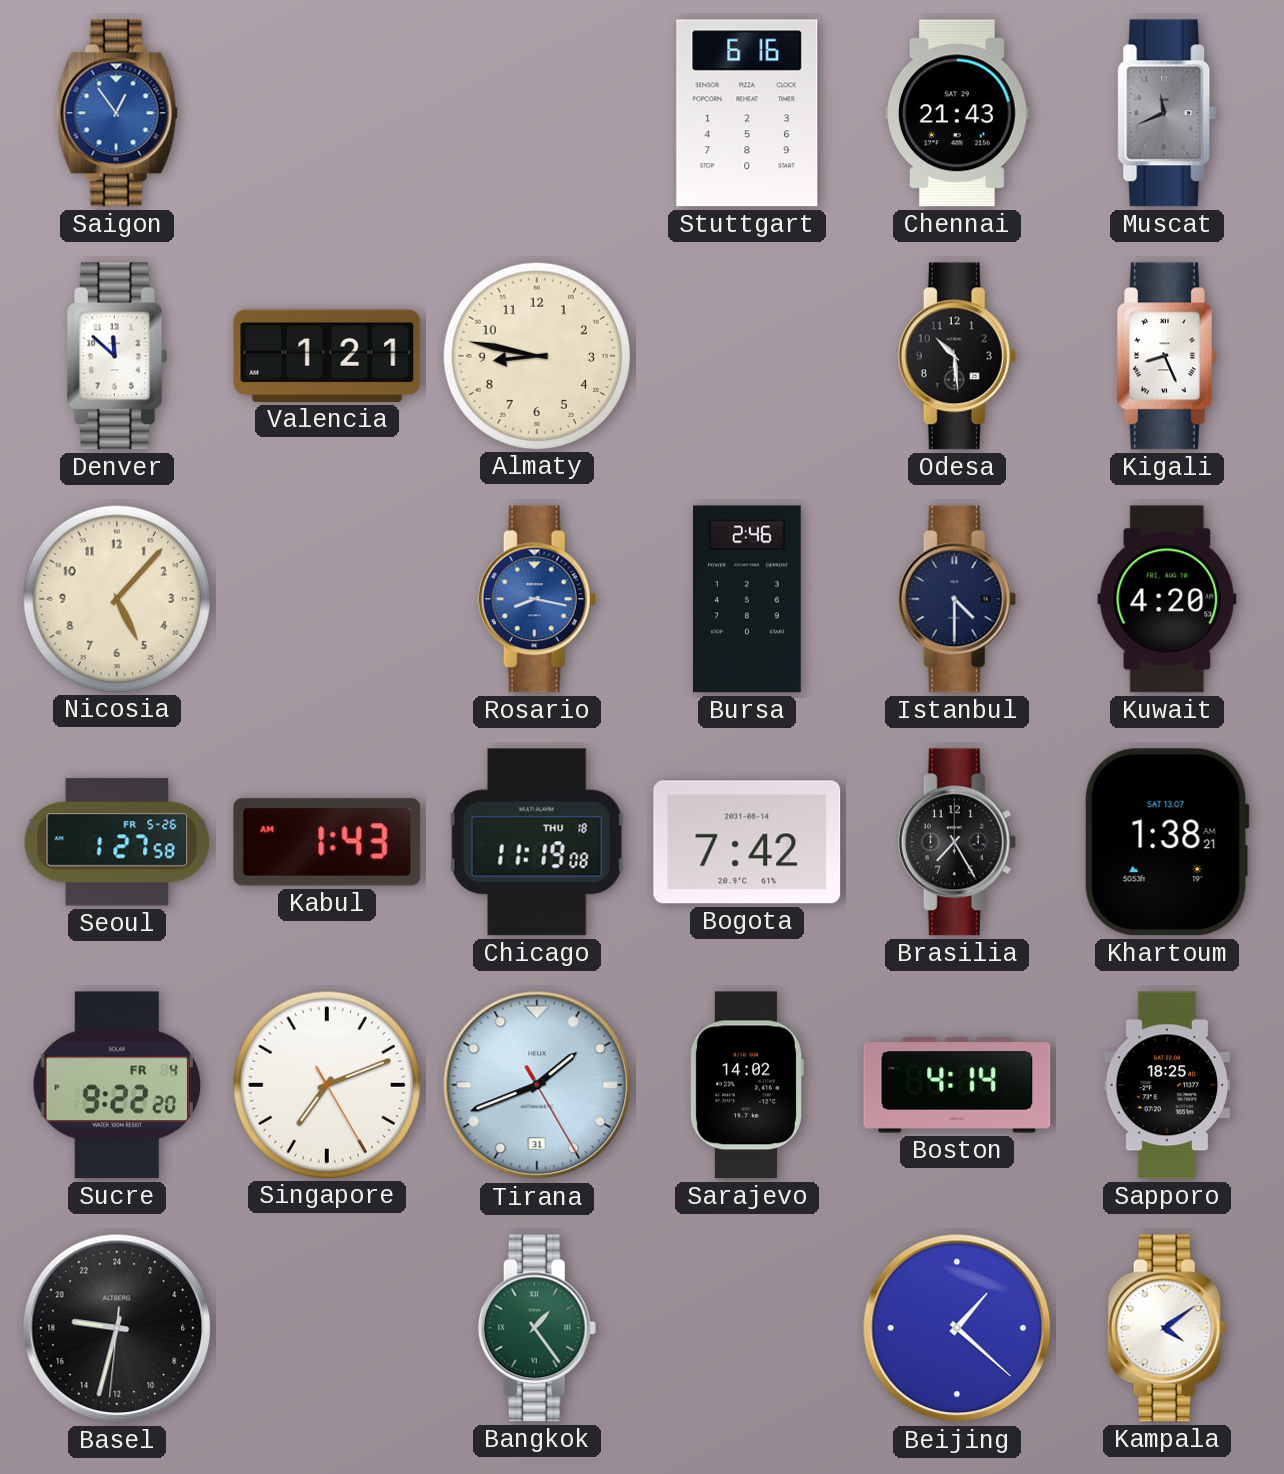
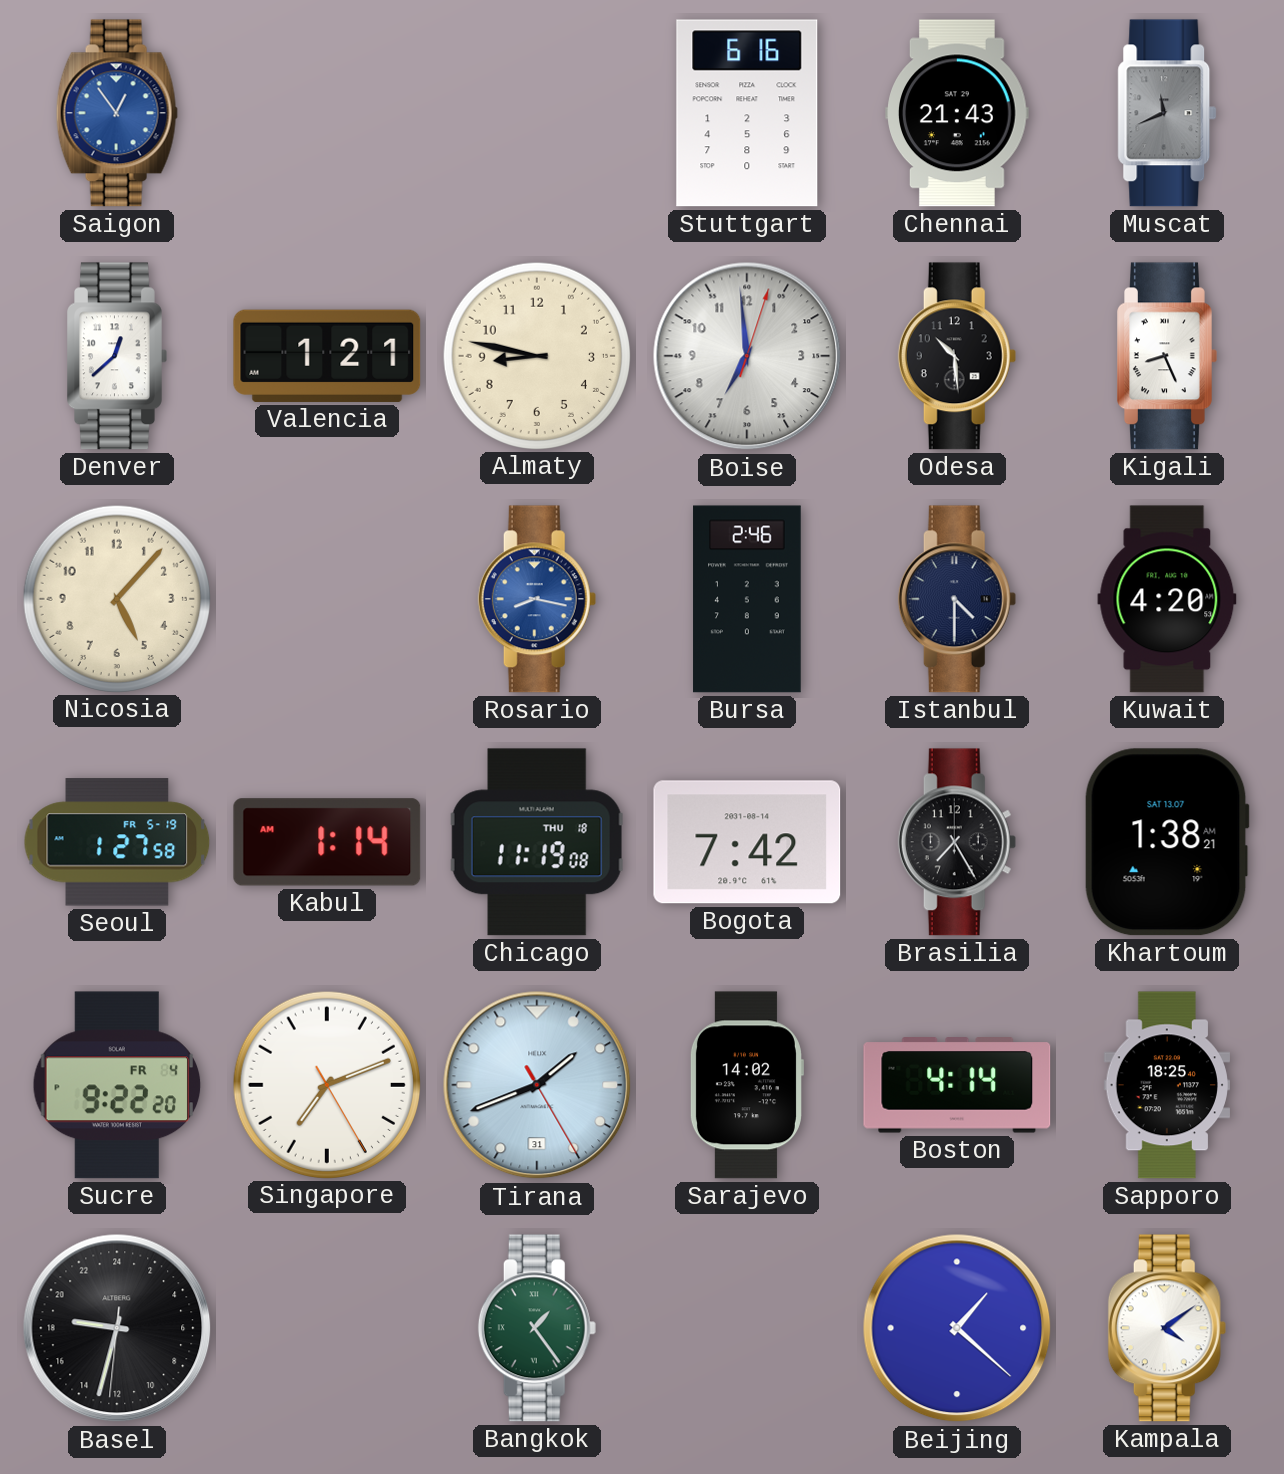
Denver: 11:52 -> 12:38
Boise: none -> 6:59
Seoul date: FR 5-26 -> FR 5-19
Kabul: 1:43 -> 1:14
